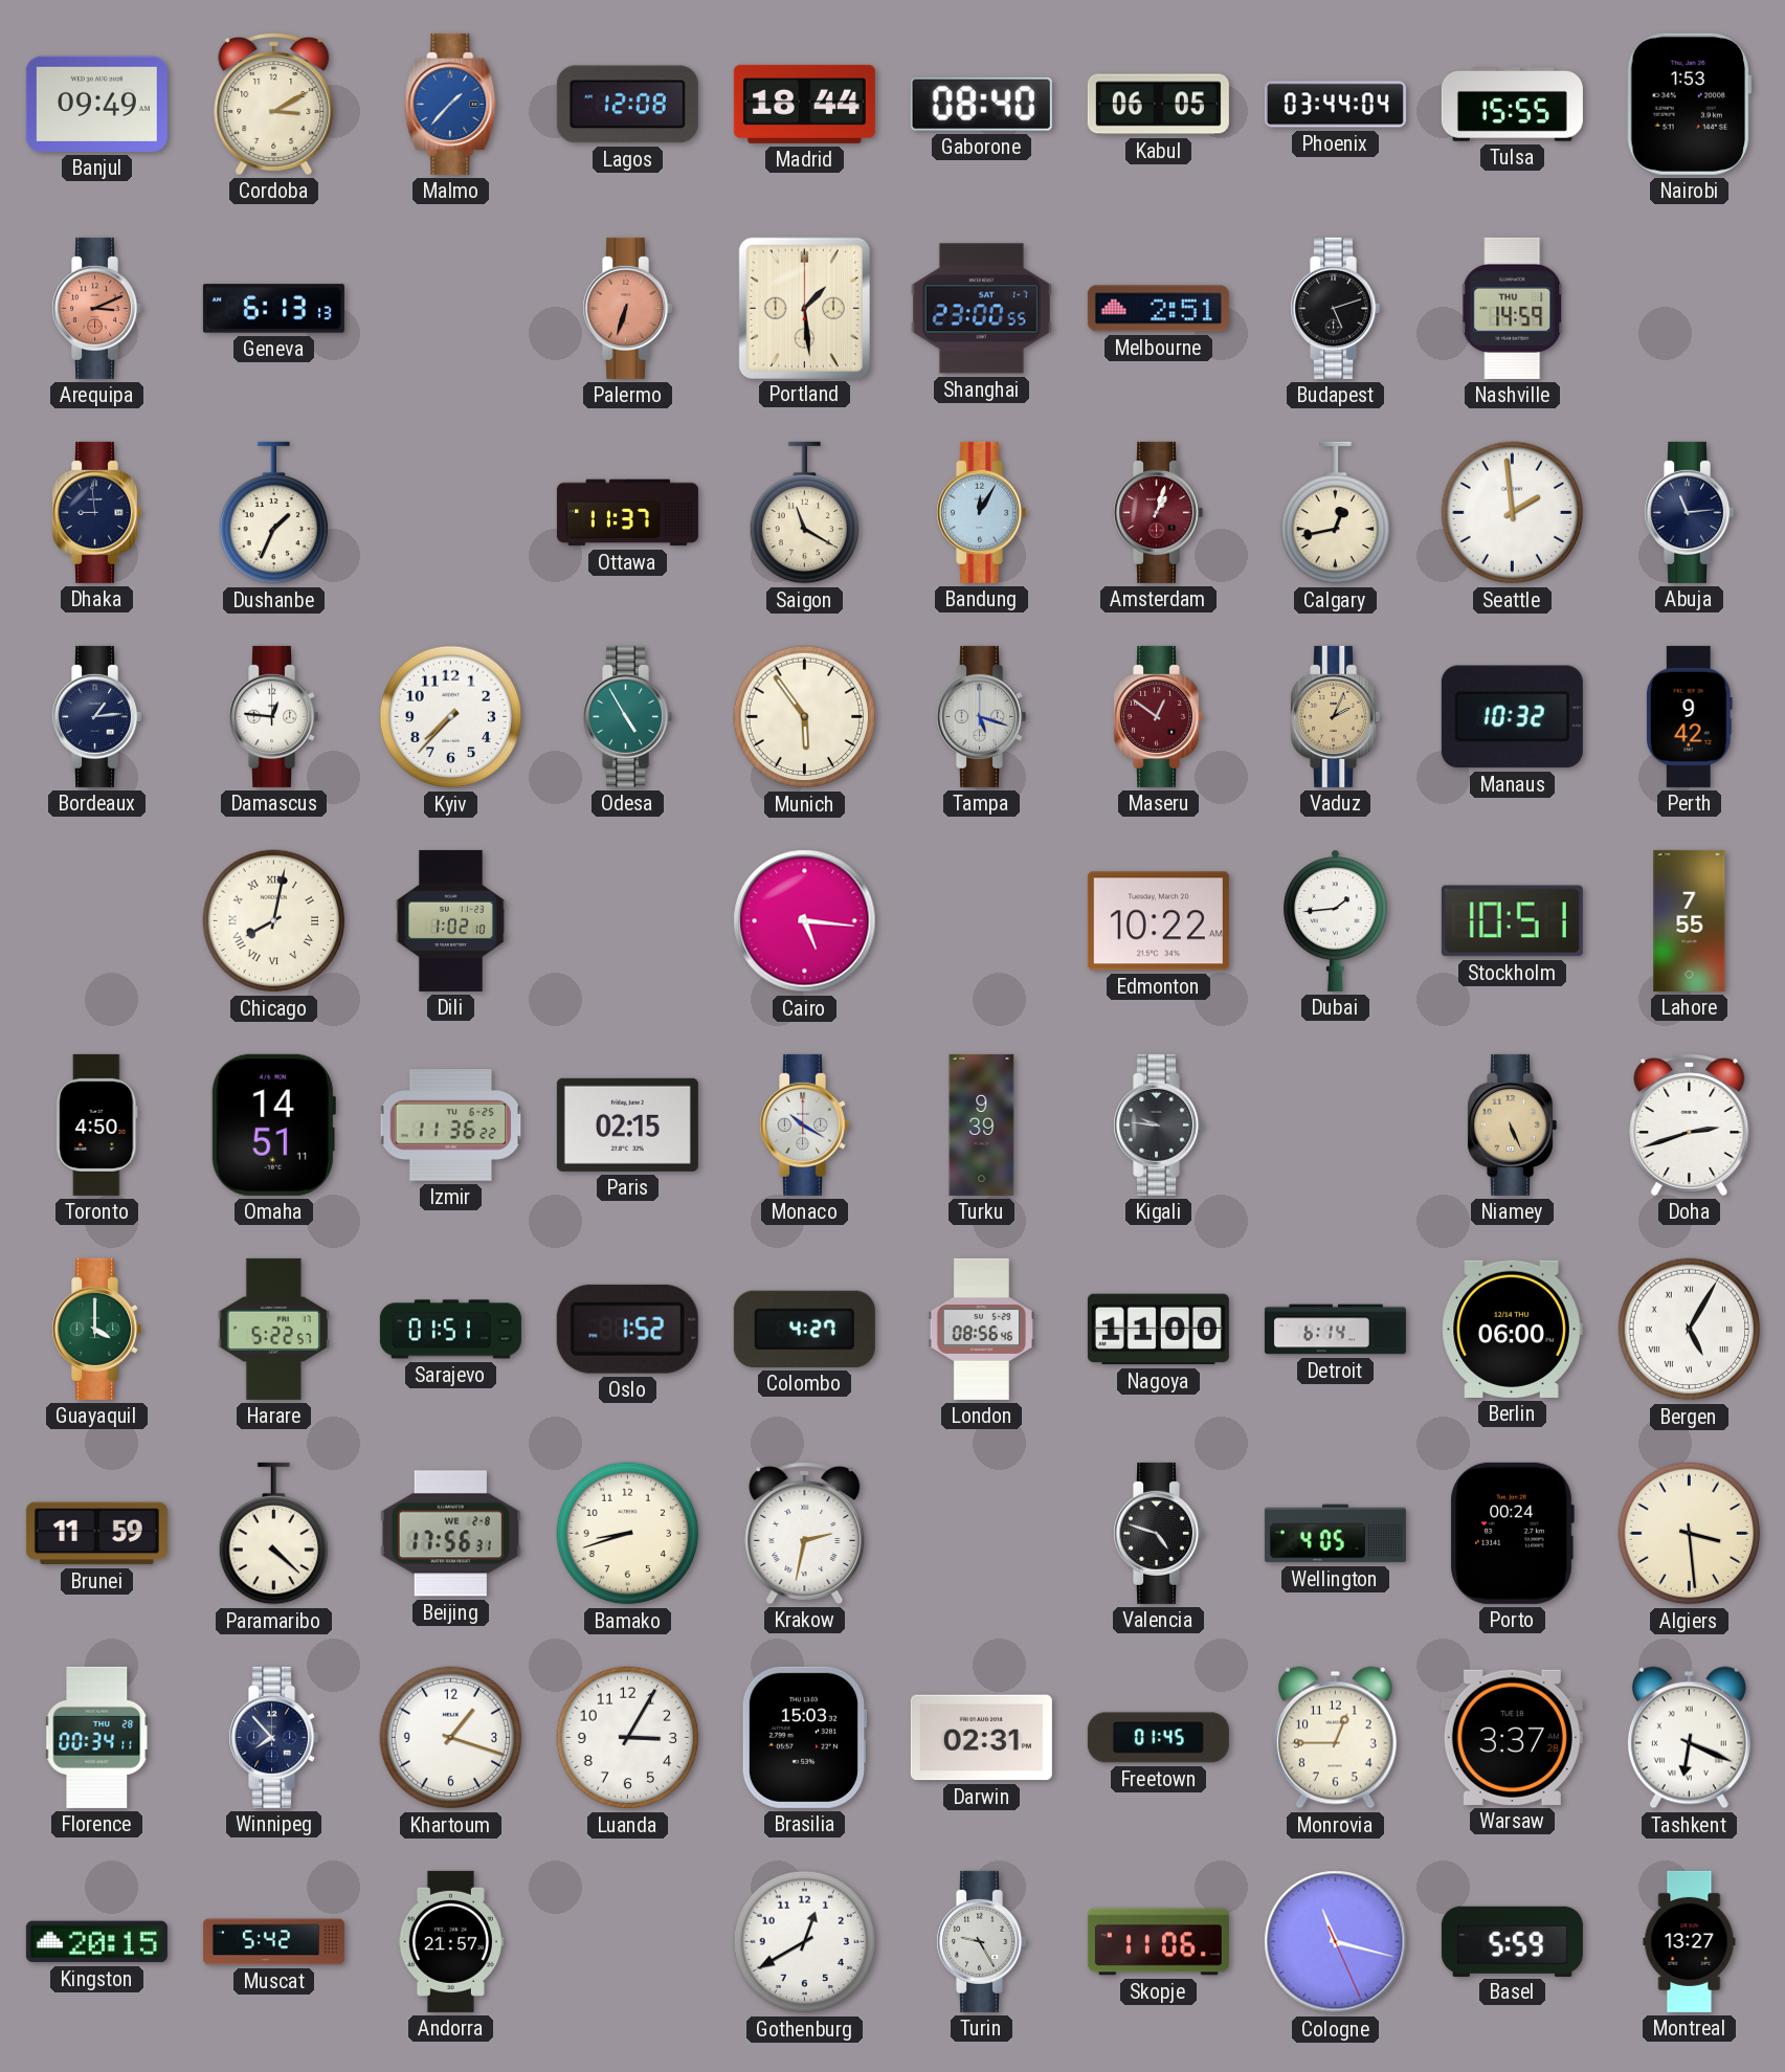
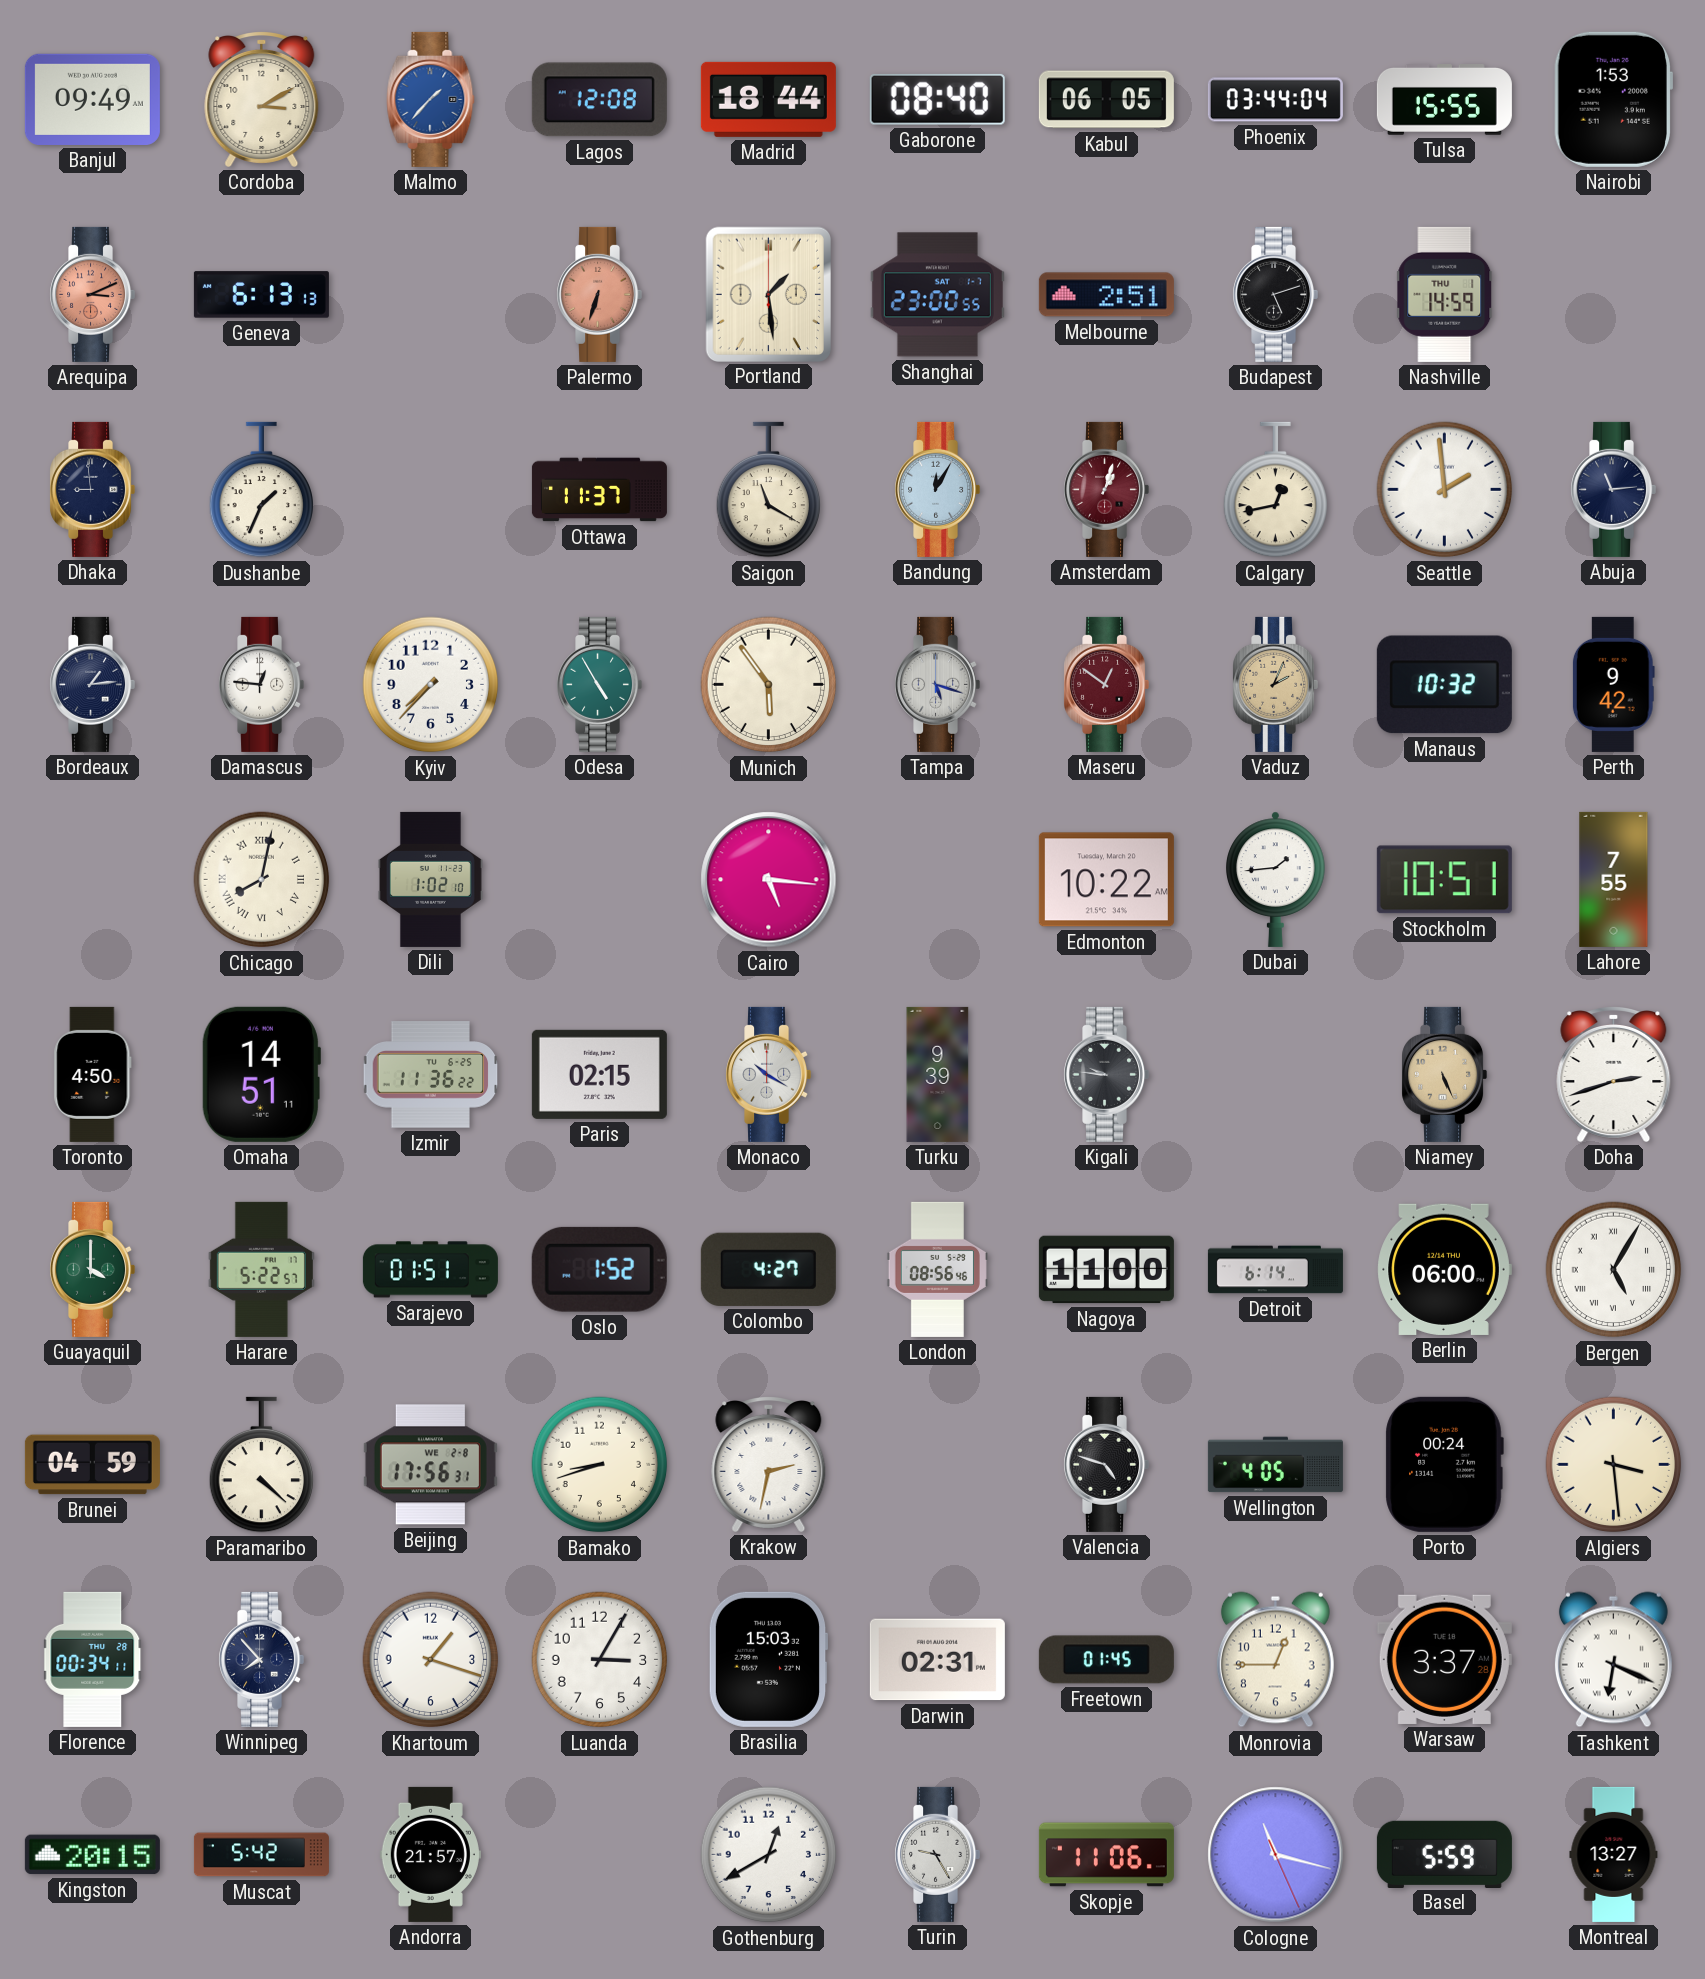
Brunei: 11:59 -> 04:59
